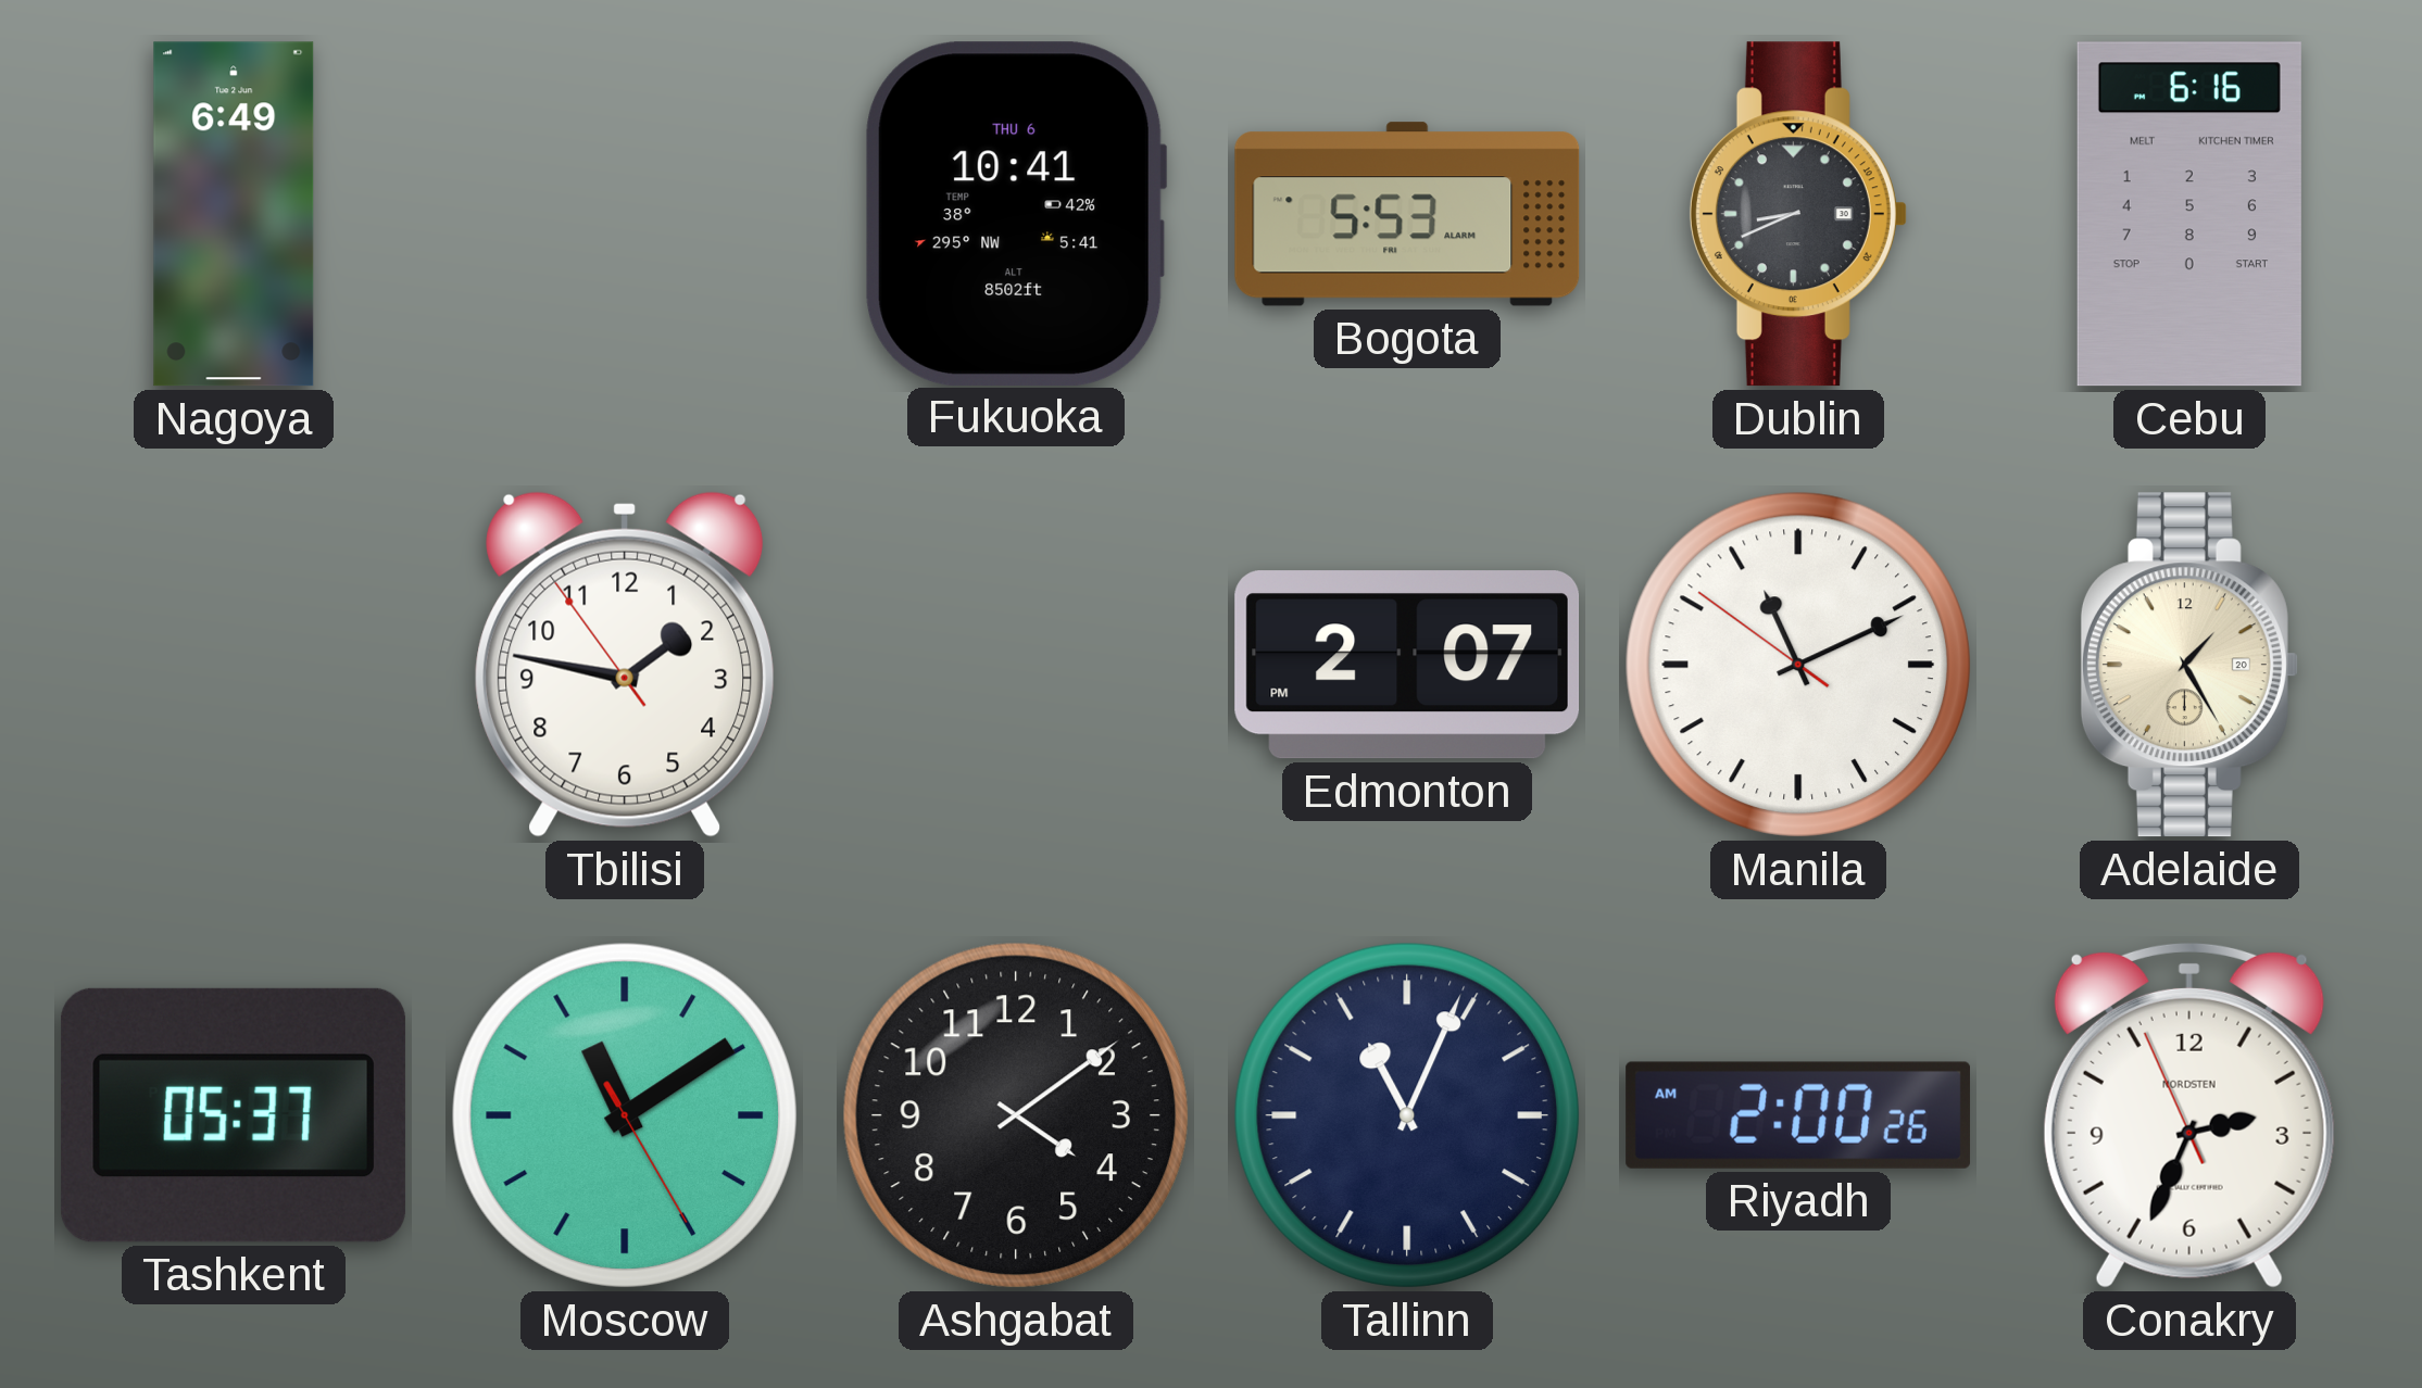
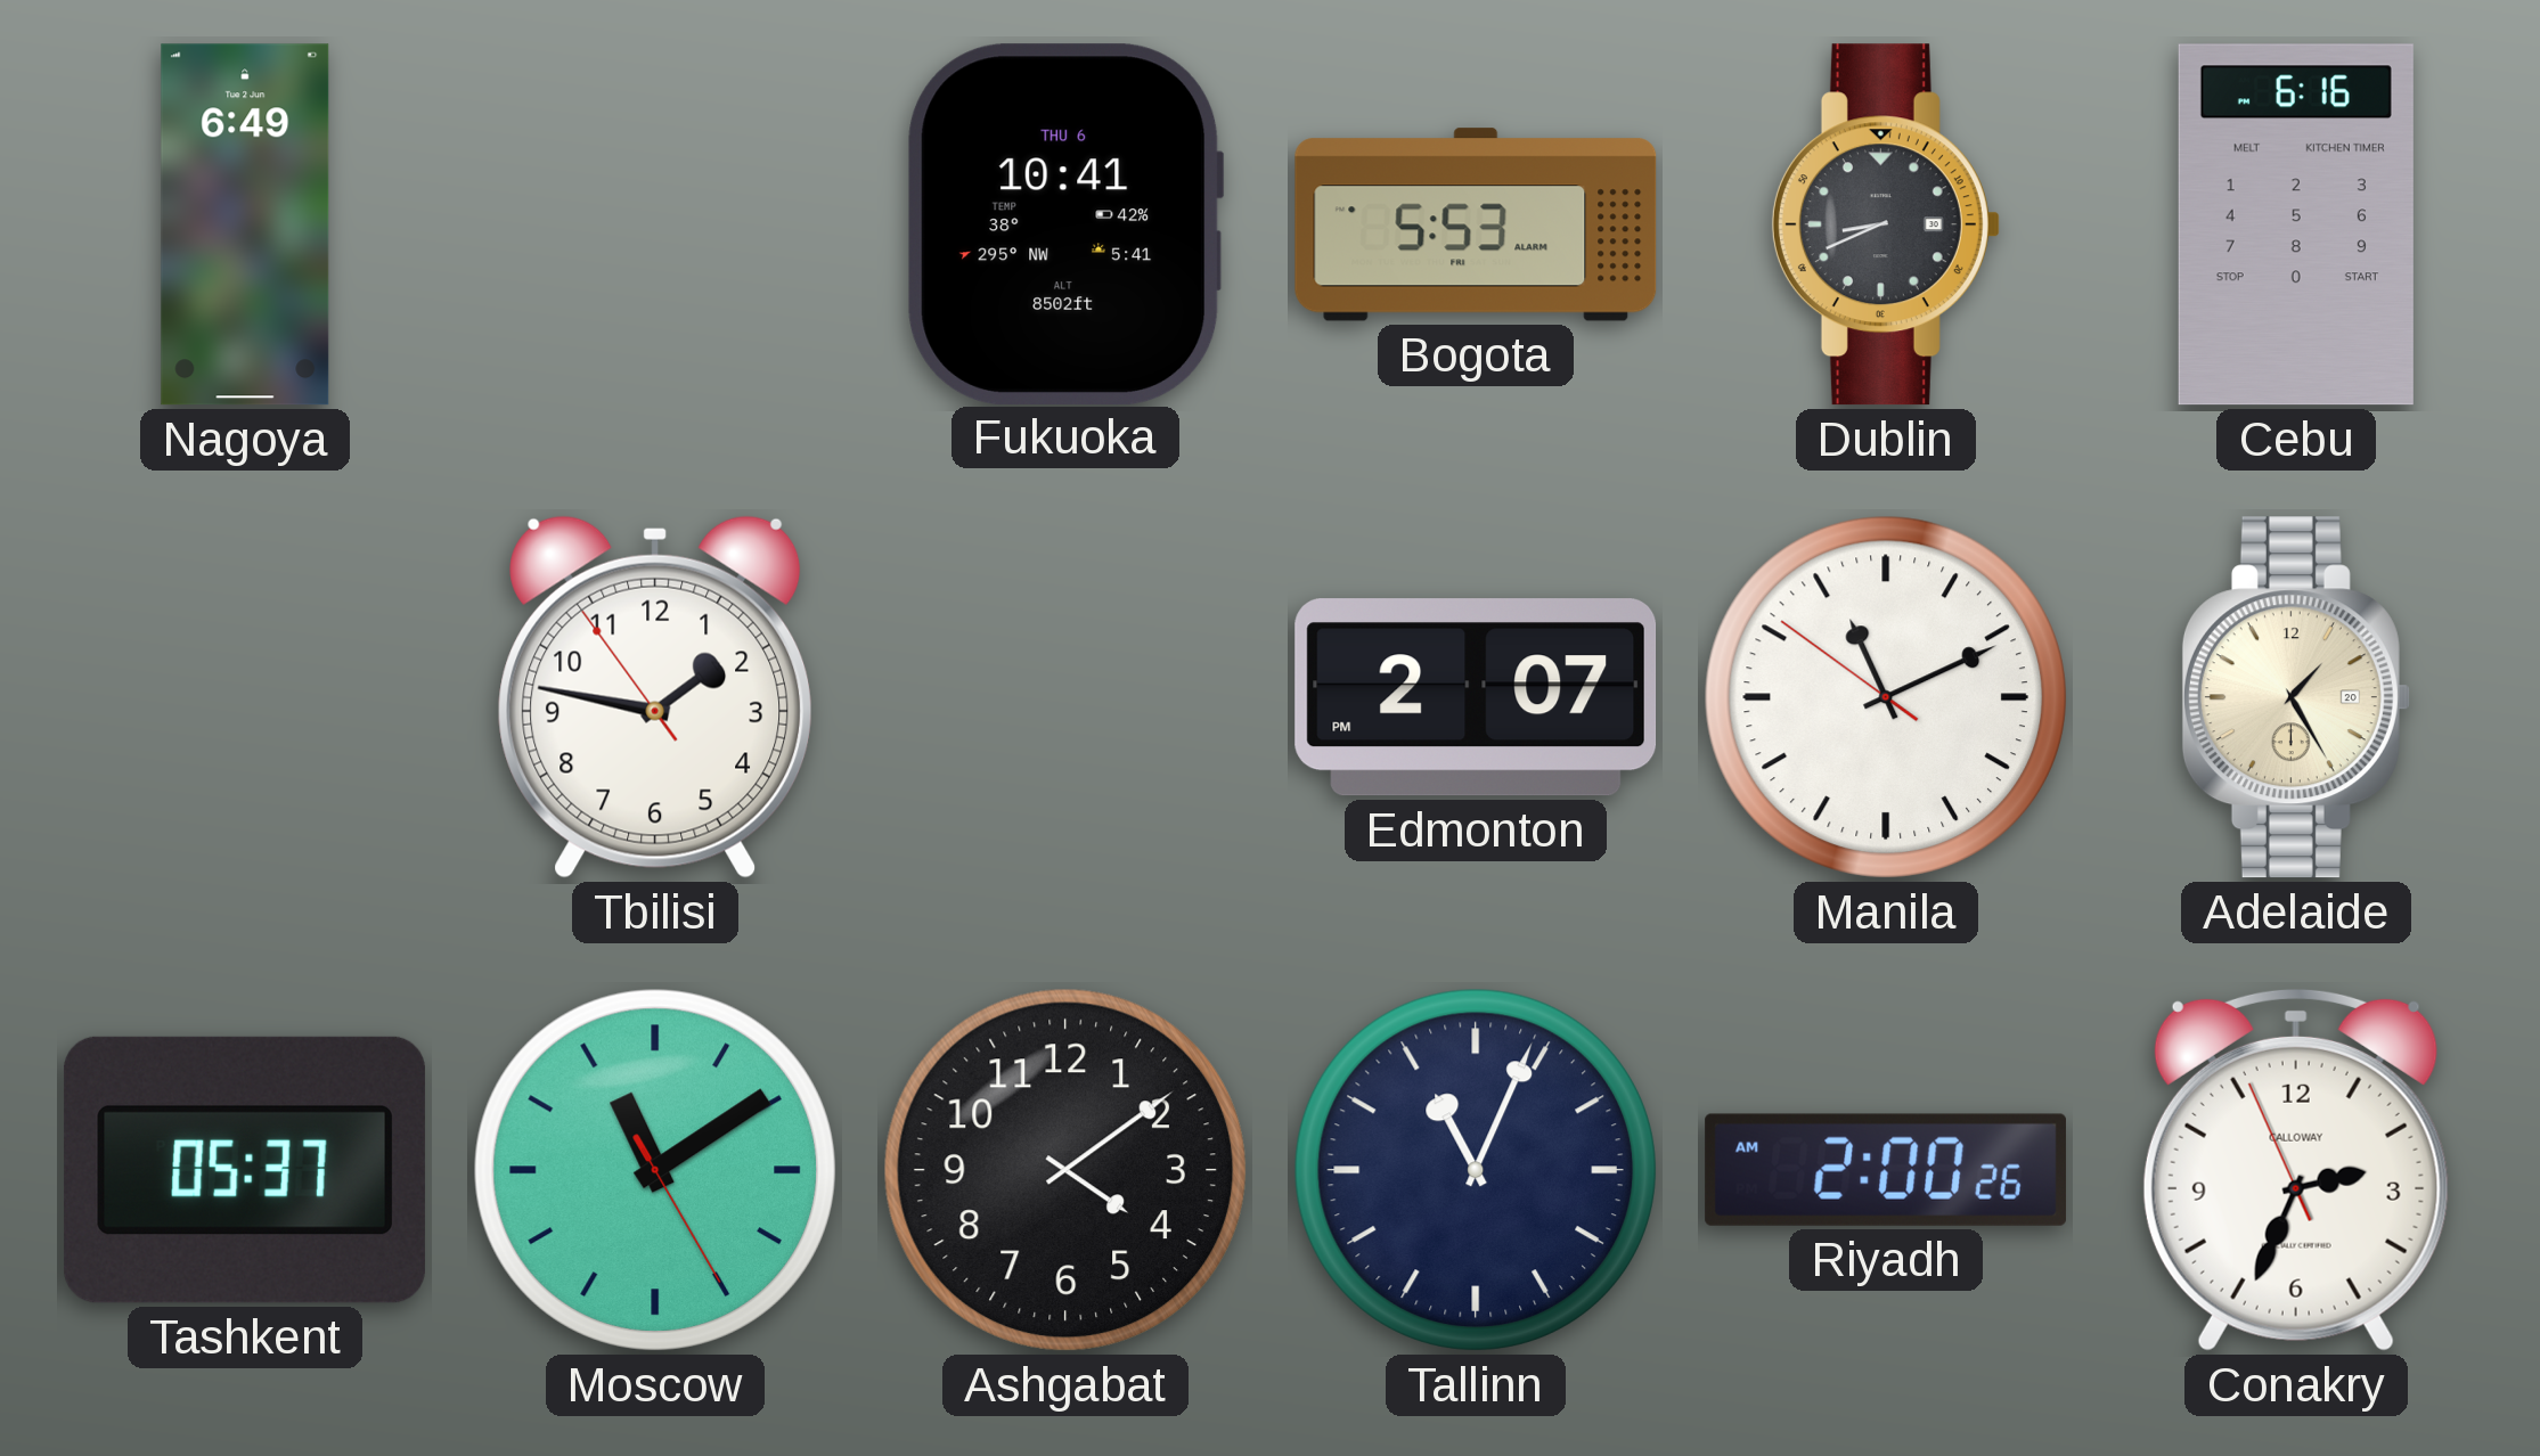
Conakry brand: NORDSTEN -> CALLOWAY
